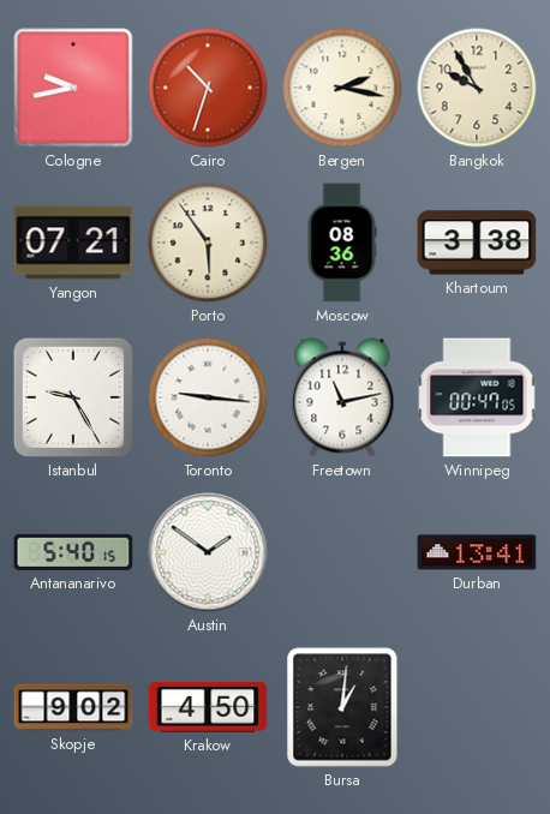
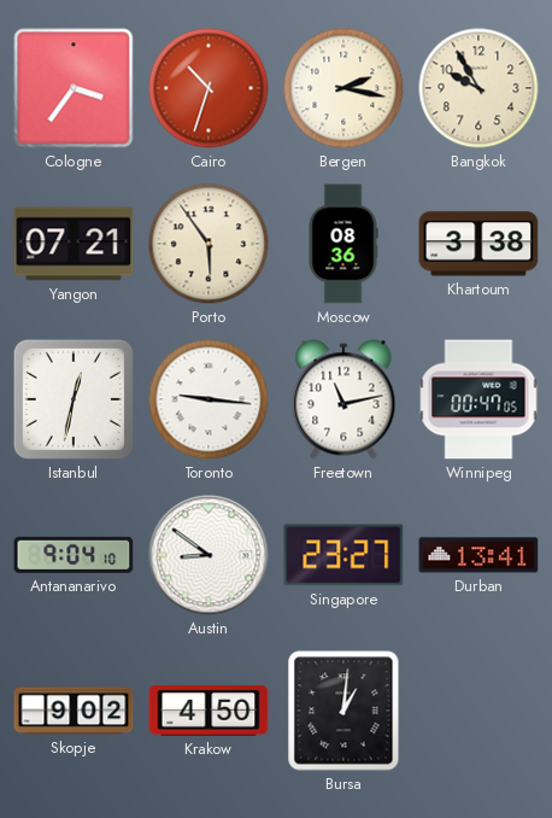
Cologne: 9:43 -> 3:36
Istanbul: 9:25 -> 12:32
Antananarivo: 5:40 -> 9:04
Austin: 1:51 -> 8:51
Singapore: none -> 23:27
